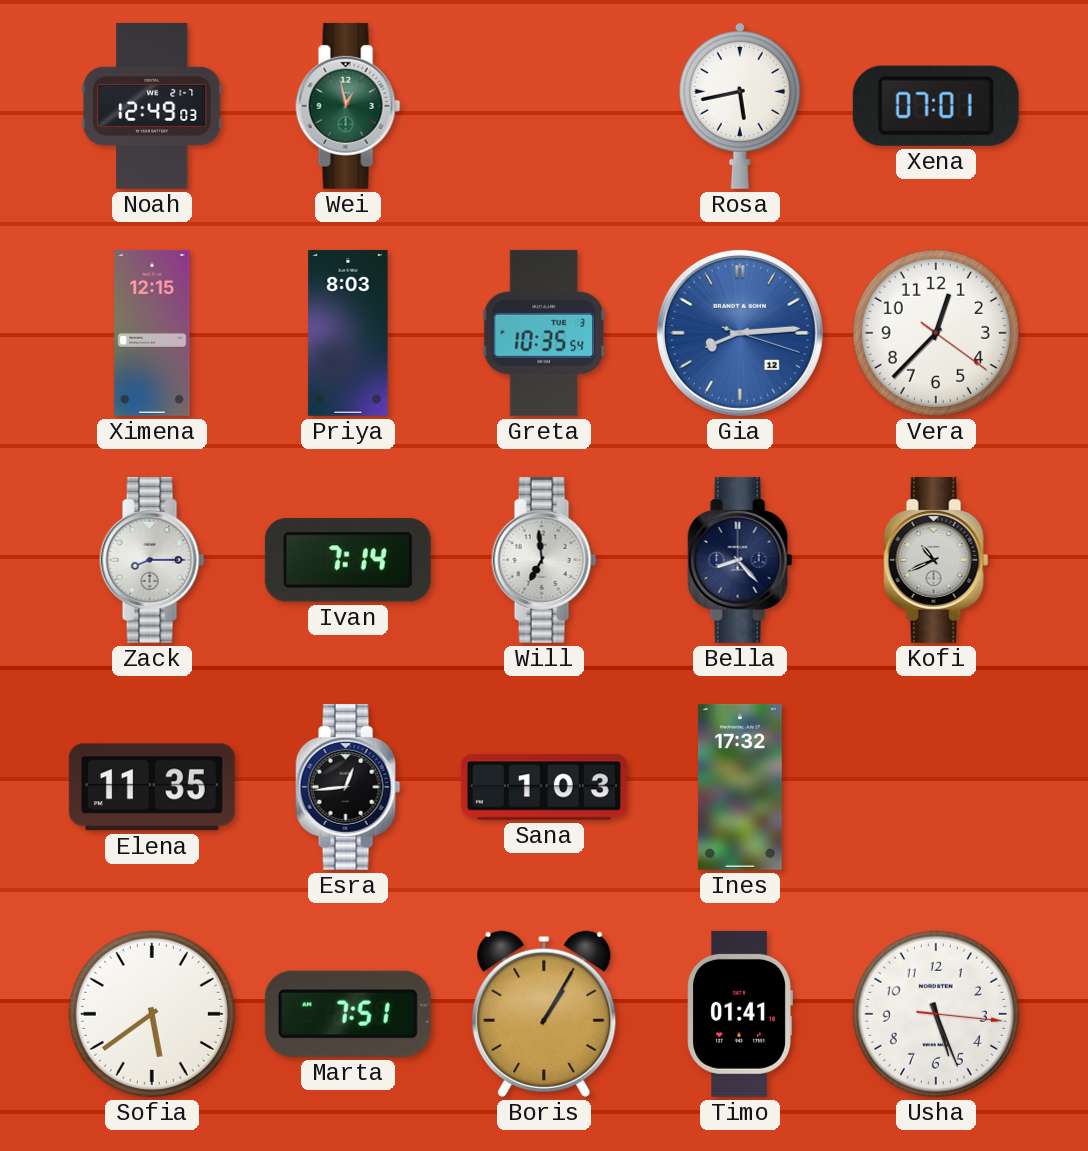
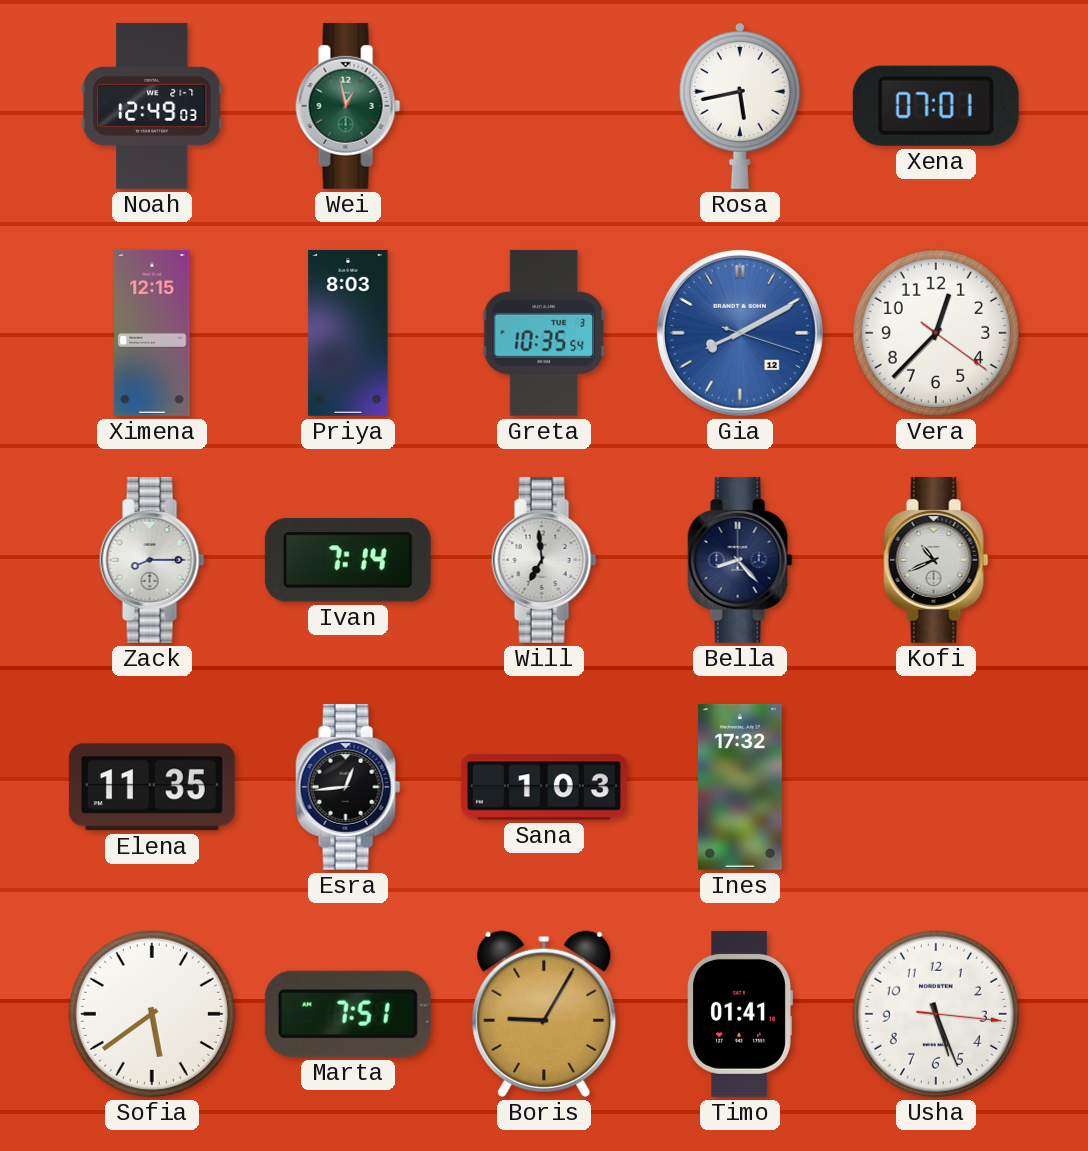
Gia: 8:14 -> 8:10
Boris: 1:05 -> 9:05
